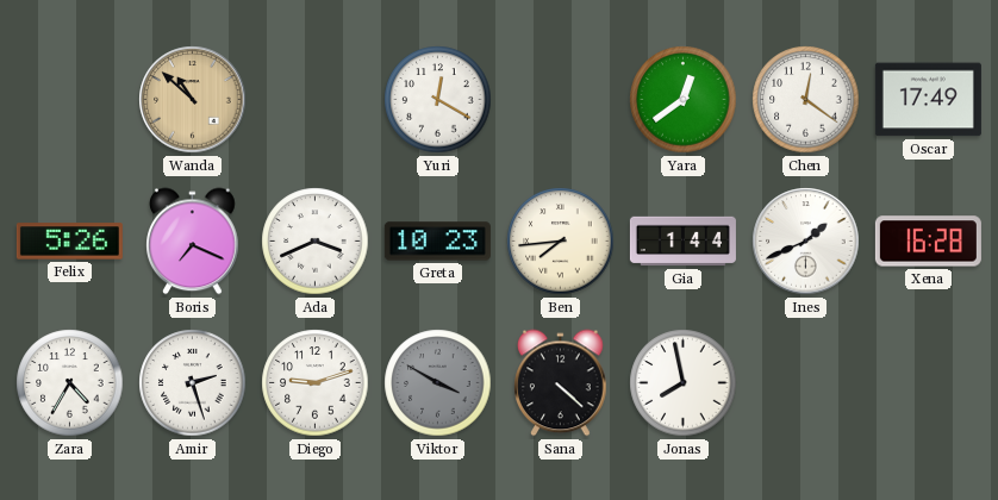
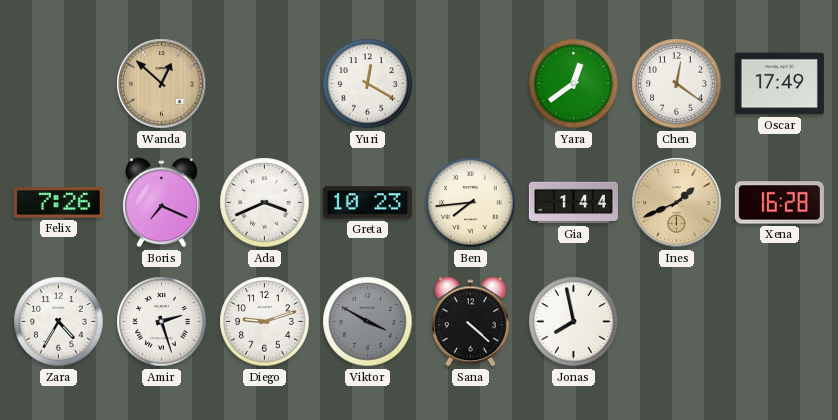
Wanda: 10:52 -> 12:52
Felix: 5:26 -> 7:26
Ines dial: white -> champagne
